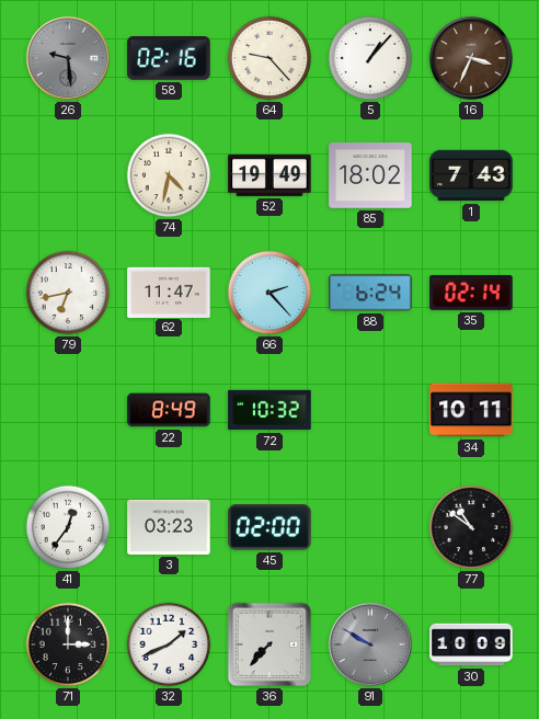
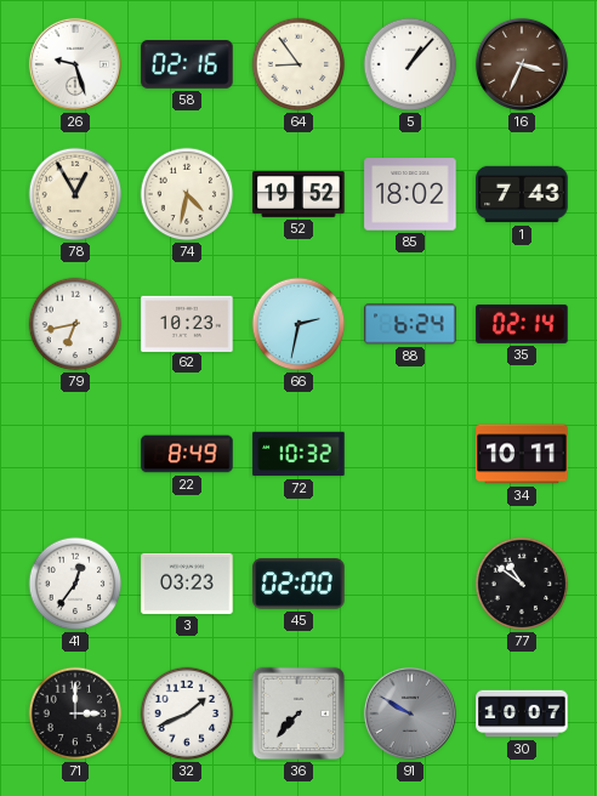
26: 9:29 -> 9:27
26 dial: grey -> white
64: 9:23 -> 8:54
78: none -> 12:55
52: 19:49 -> 19:52
62: 11:47 -> 10:23
66: 2:23 -> 2:32
30: 10:09 -> 10:07
